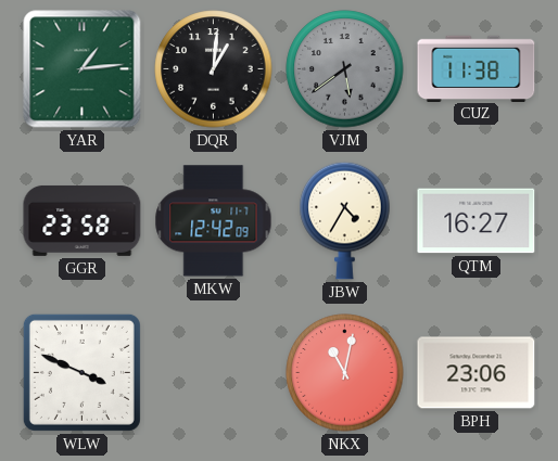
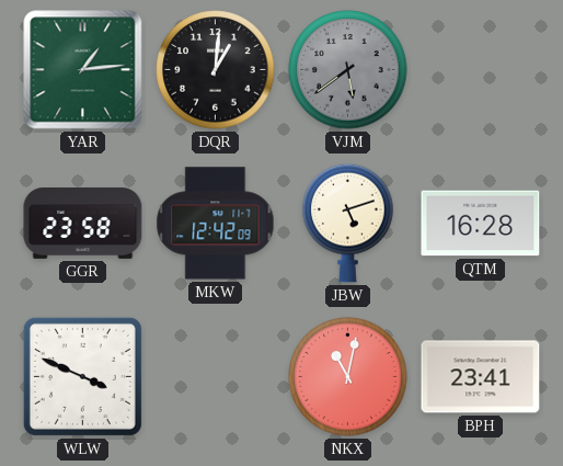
CUZ: 11:38 -> none
JBW: 4:35 -> 5:12
QTM: 16:27 -> 16:28
BPH: 23:06 -> 23:41
